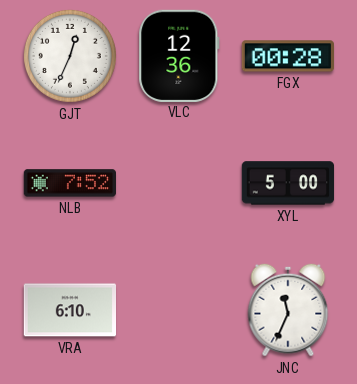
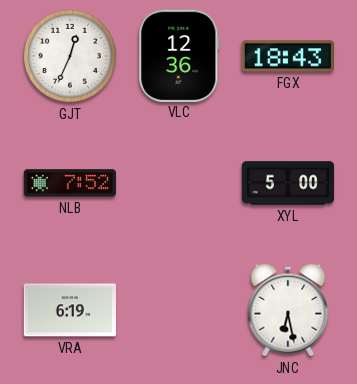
FGX: 00:28 -> 18:43
VRA: 6:10 -> 6:19
JNC: 11:34 -> 6:28
